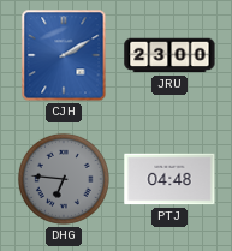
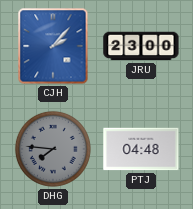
CJH: 2:10 -> 2:07
DHG: 6:46 -> 7:46
